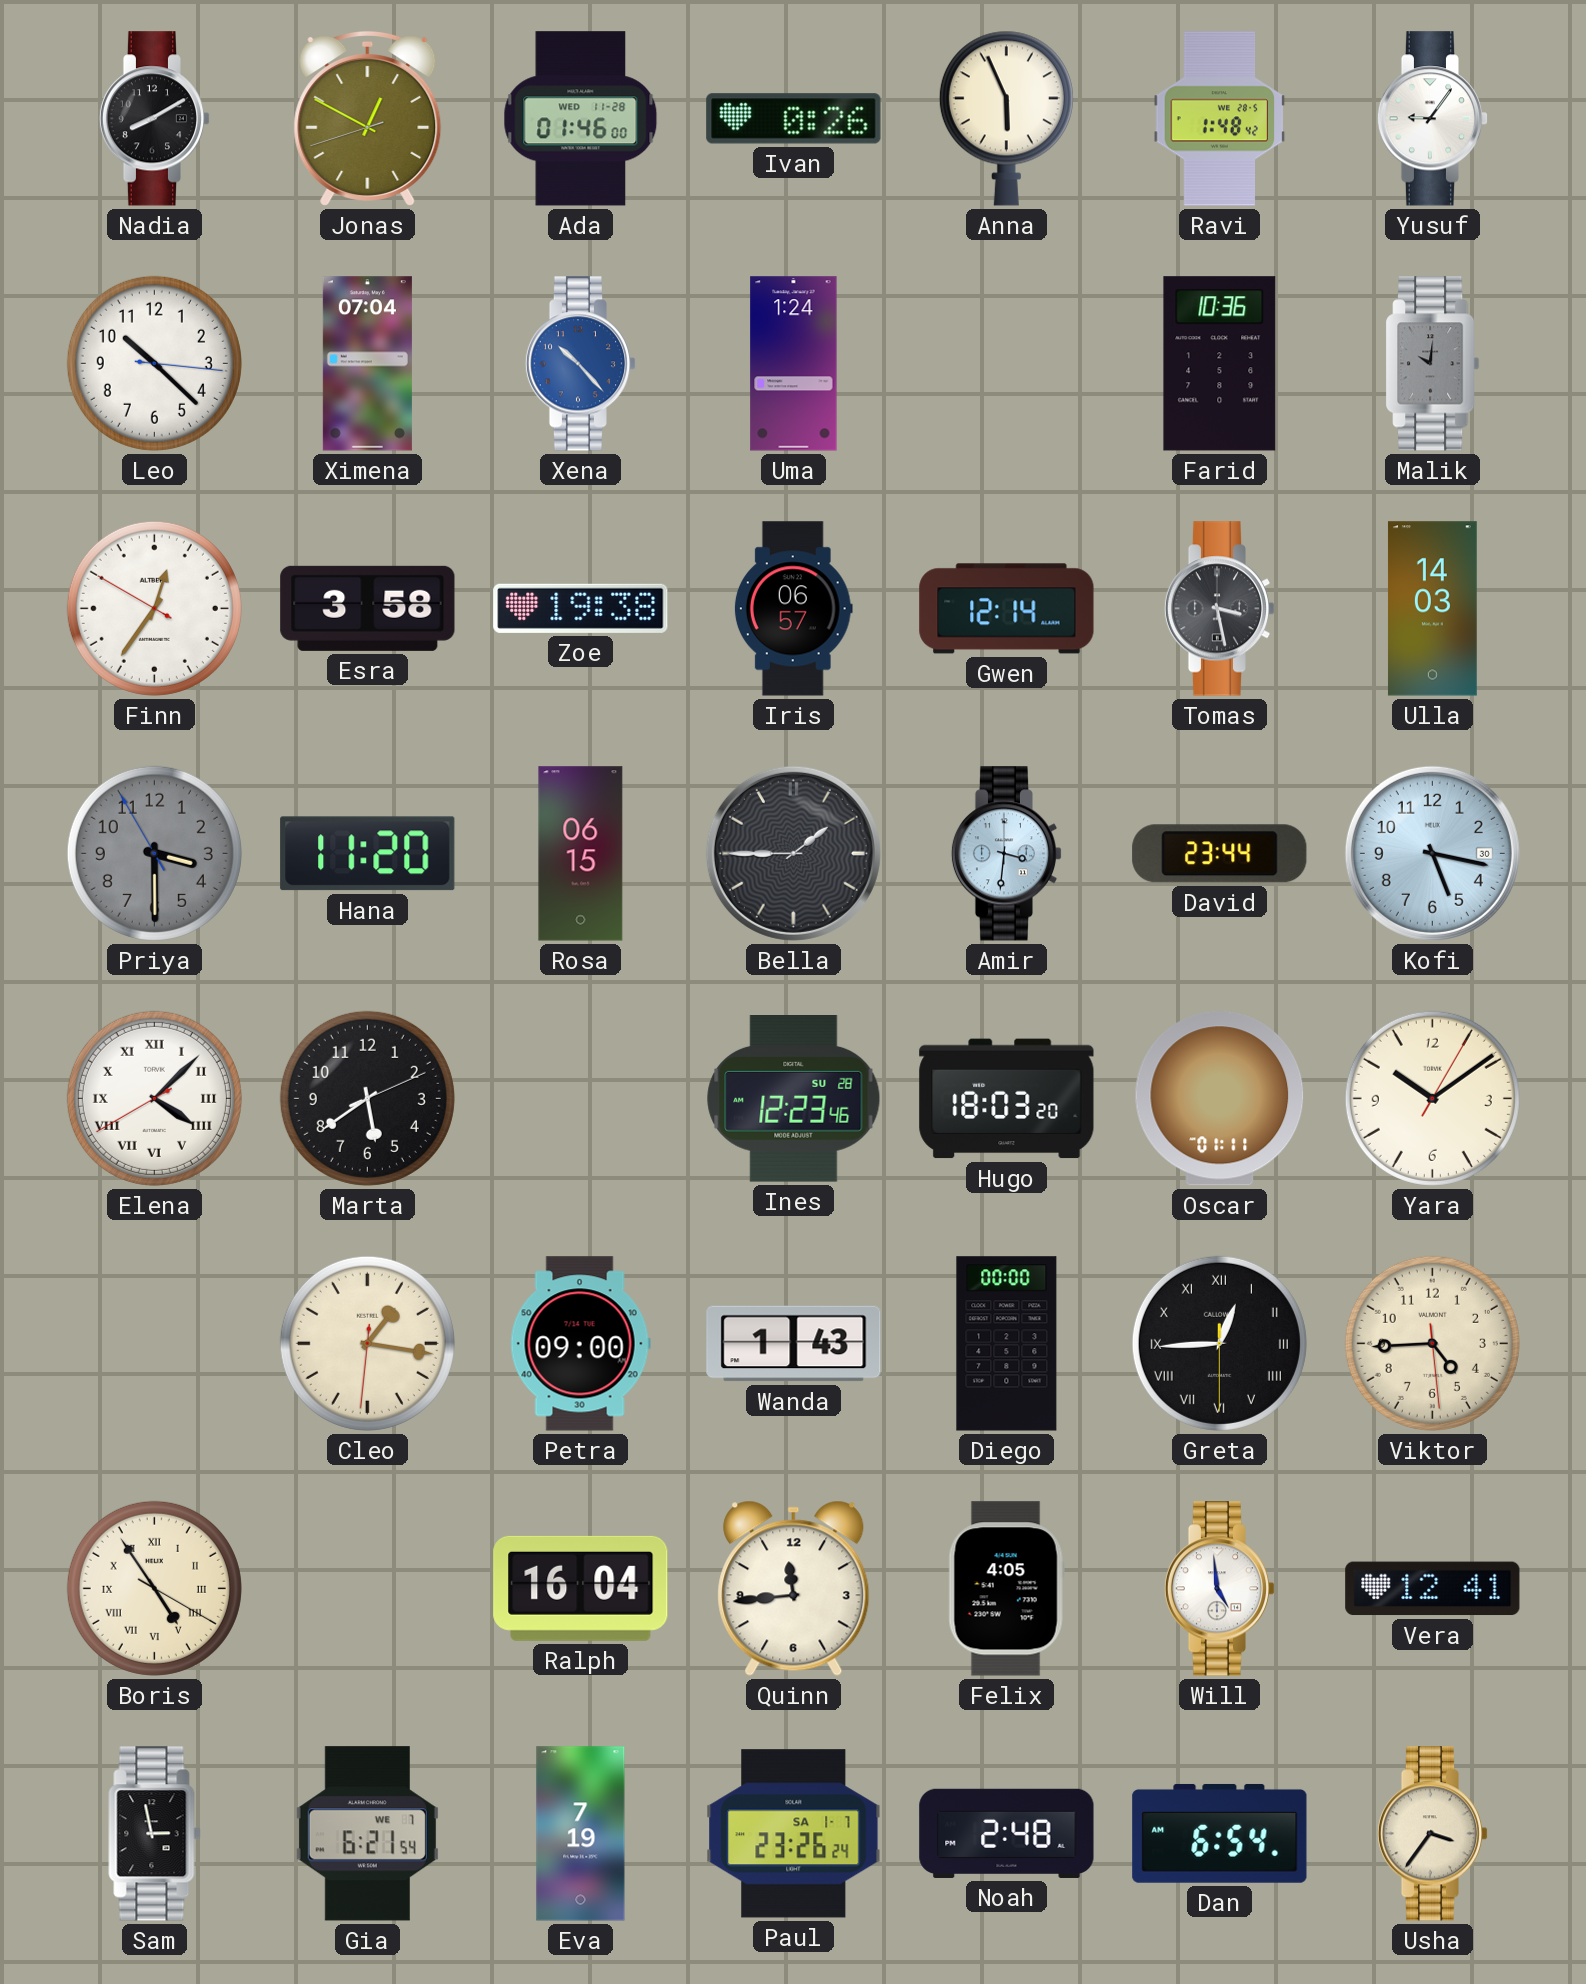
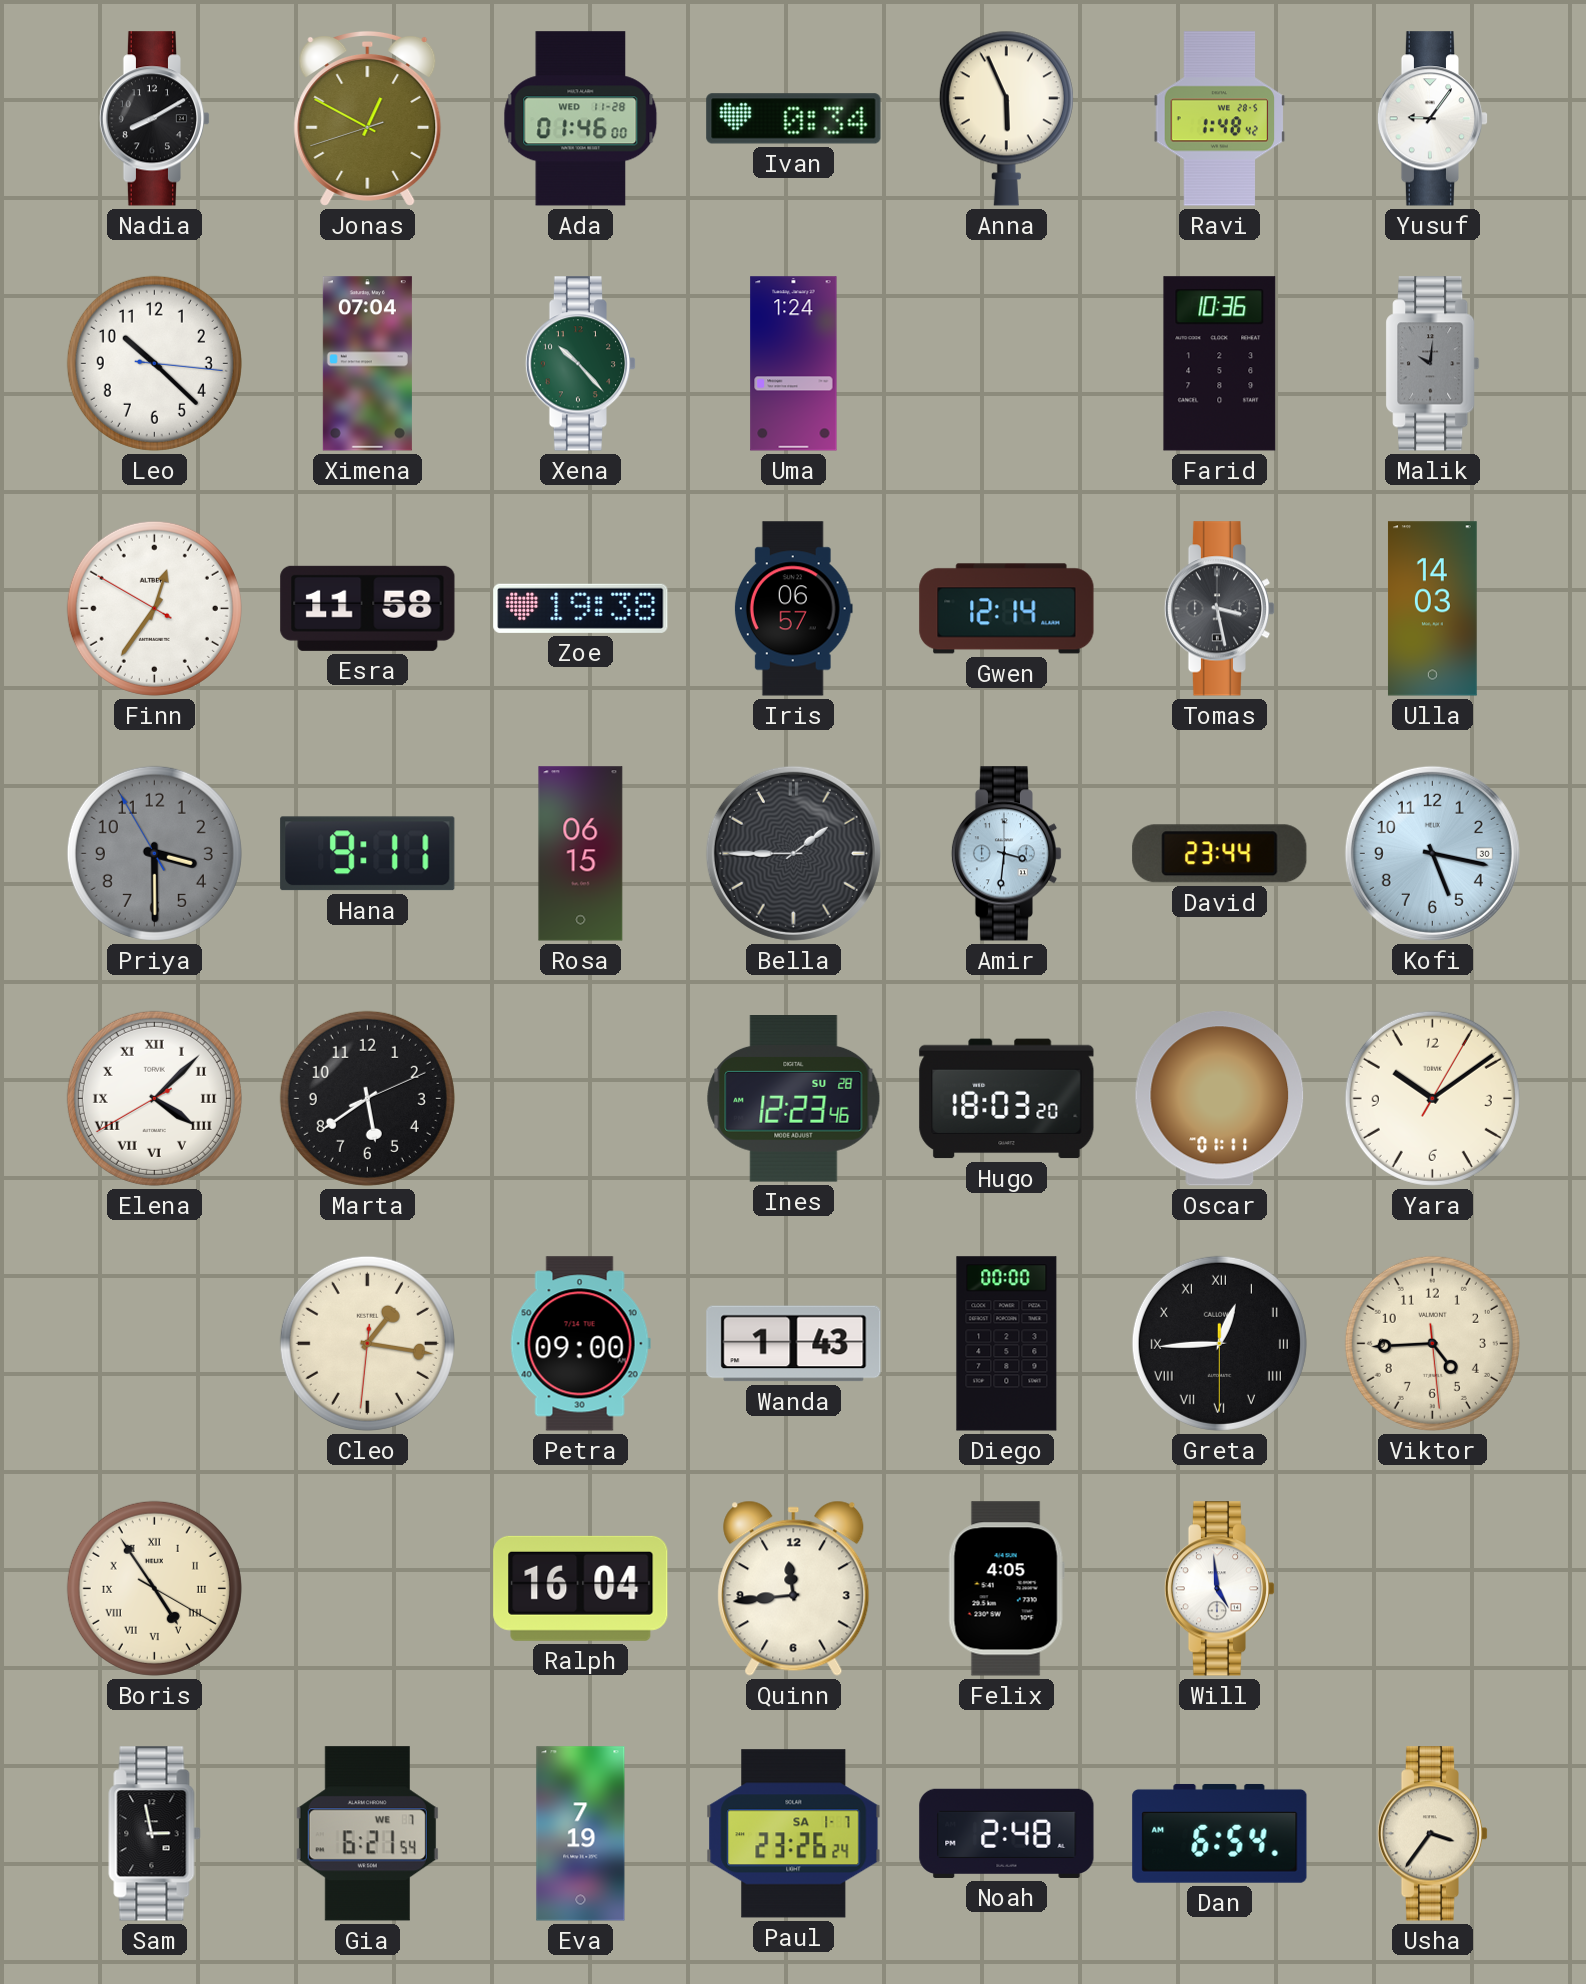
Ivan: 0:26 -> 0:34
Xena dial: blue -> green
Esra: 3:58 -> 11:58
Hana: 11:20 -> 9:11
Vera: 12:41 -> none
